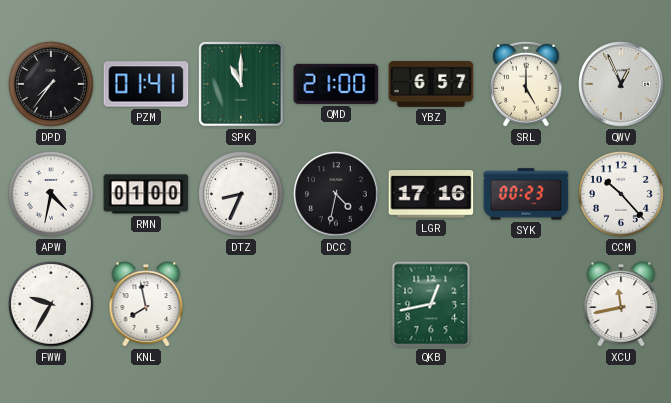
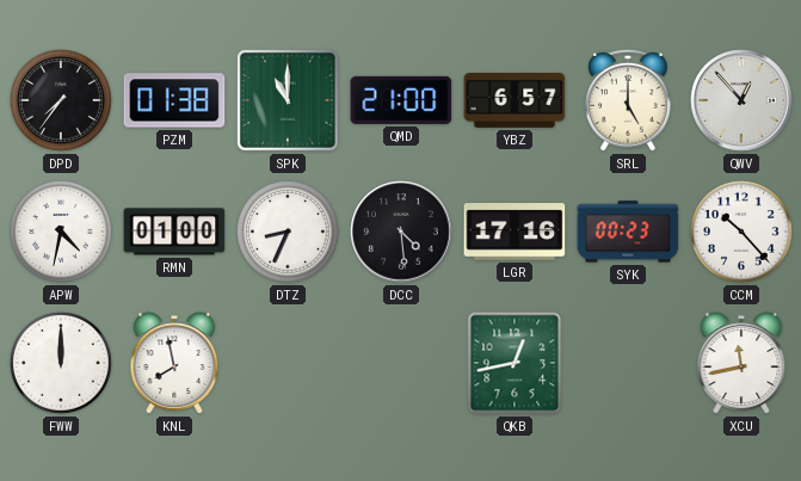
PZM: 01:41 -> 01:38
QWV: 12:56 -> 12:53
DCC: 4:32 -> 4:29
FWW: 9:35 -> 12:00
